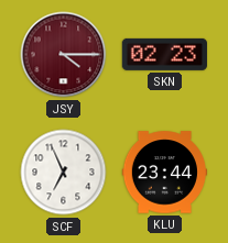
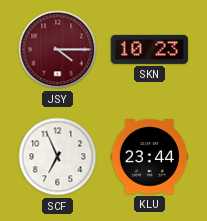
SKN: 02:23 -> 10:23
